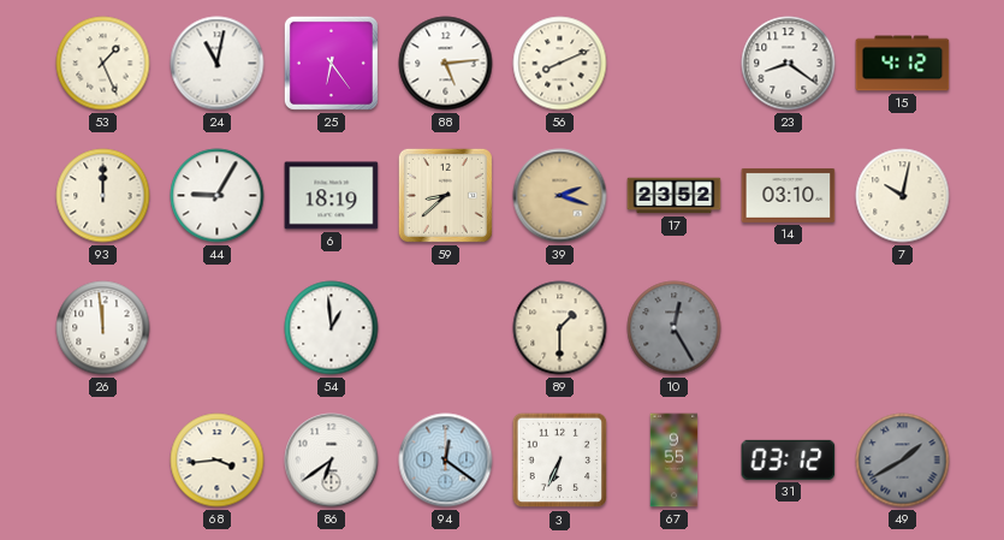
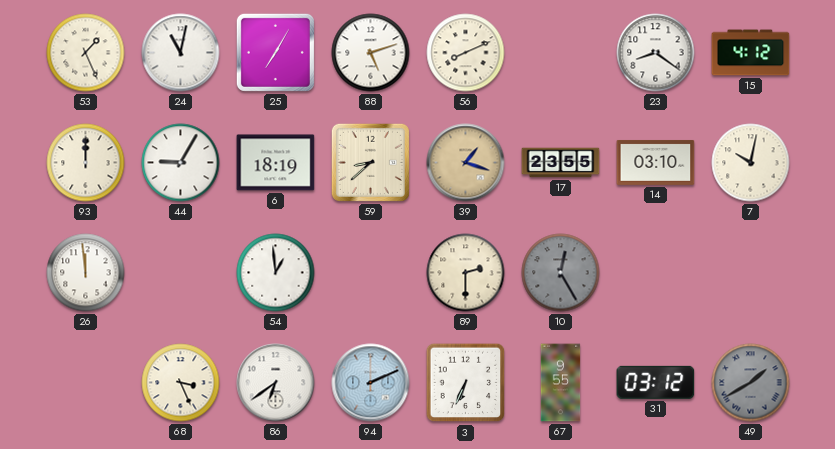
25: 6:24 -> 7:05
88: 5:14 -> 5:12
39: 2:18 -> 1:18
17: 23:52 -> 23:55
89: 1:30 -> 2:30
68: 3:44 -> 3:26
94: 12:21 -> 2:11
